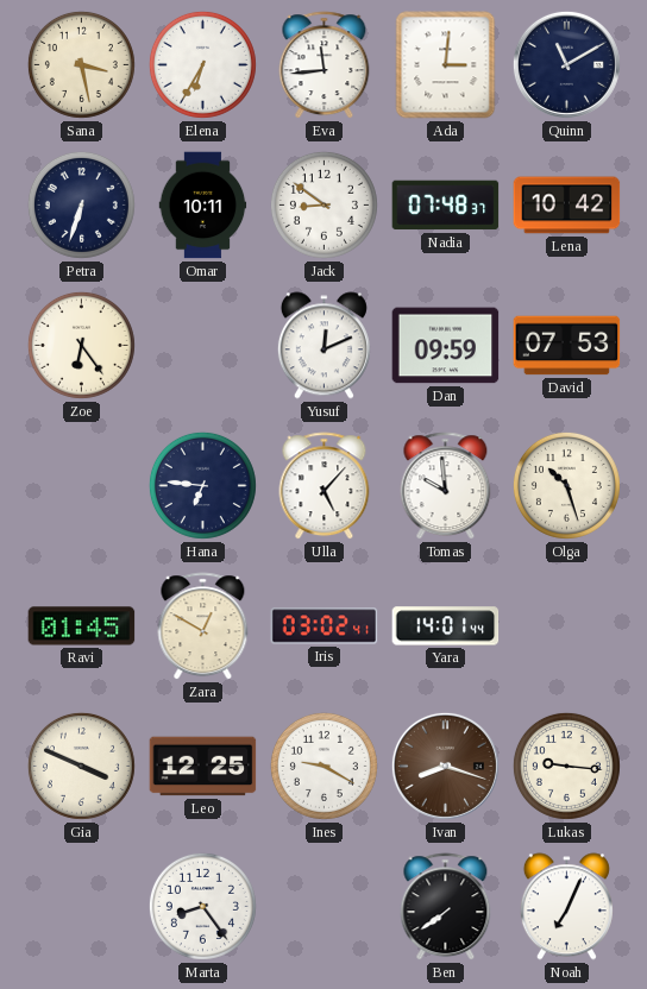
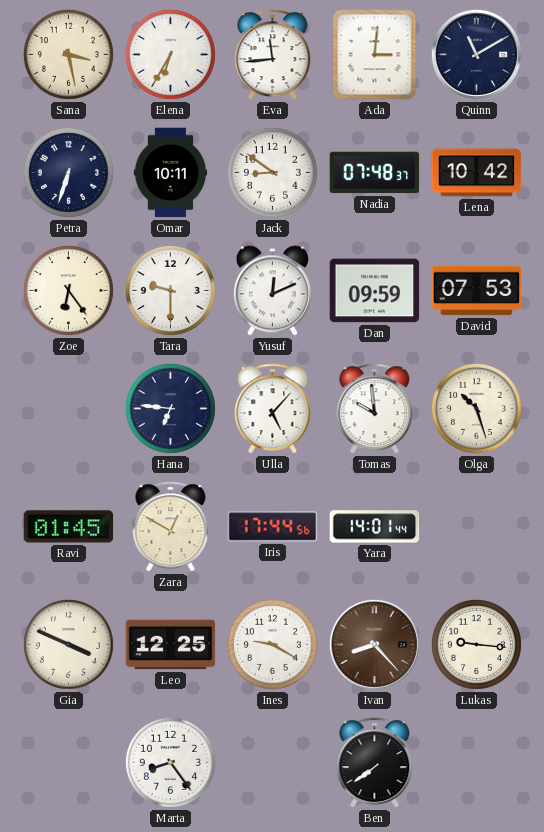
Tara: none -> 9:30
Iris: 03:02 -> 17:44
Ivan: 8:18 -> 8:23
Noah: 7:04 -> none
